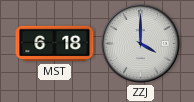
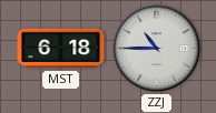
ZZJ: 4:00 -> 10:45
